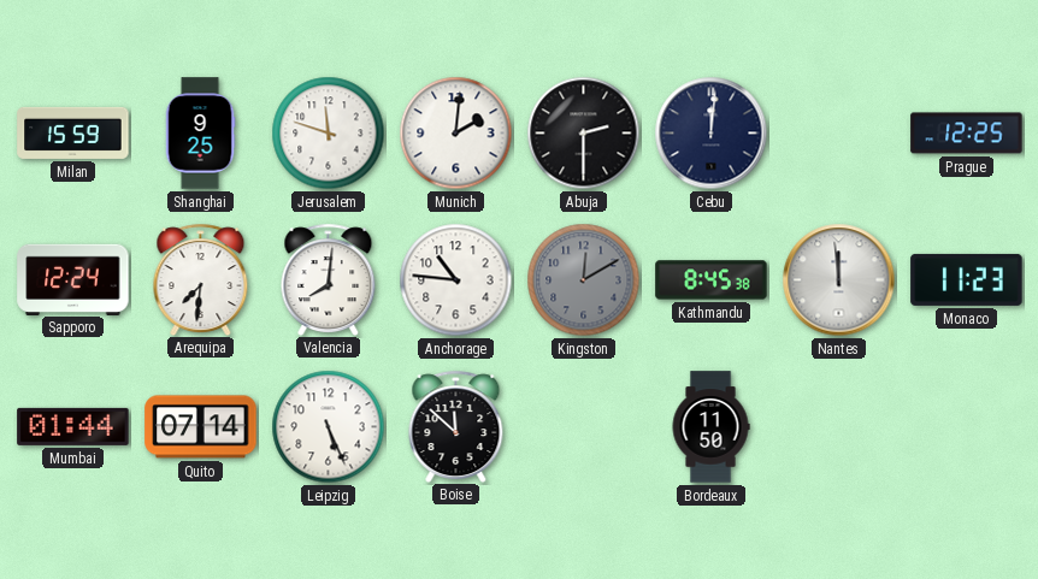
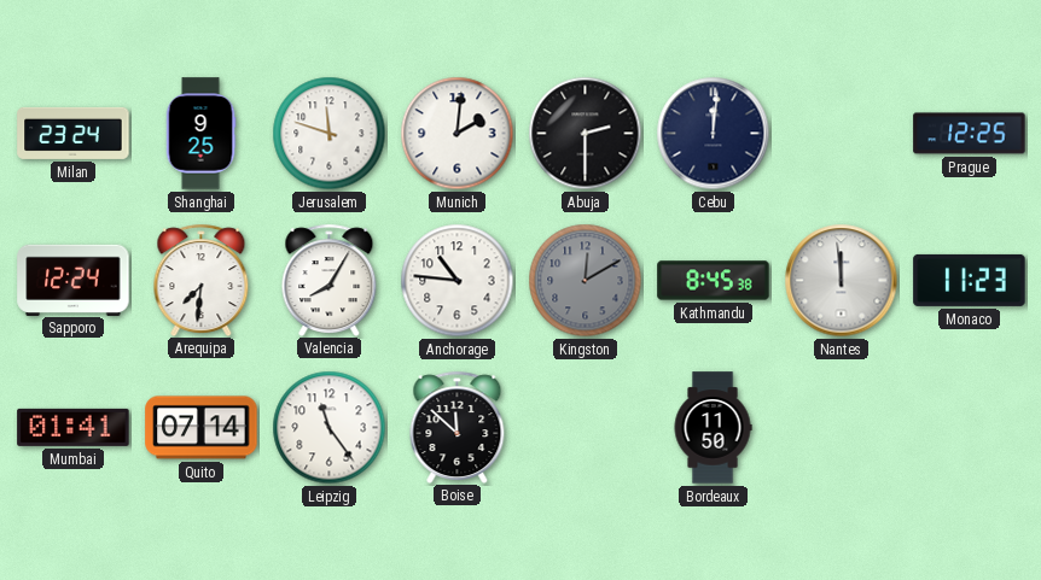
Milan: 15:59 -> 23:24
Valencia: 8:01 -> 8:05
Mumbai: 01:44 -> 01:41
Leipzig: 5:26 -> 11:24
